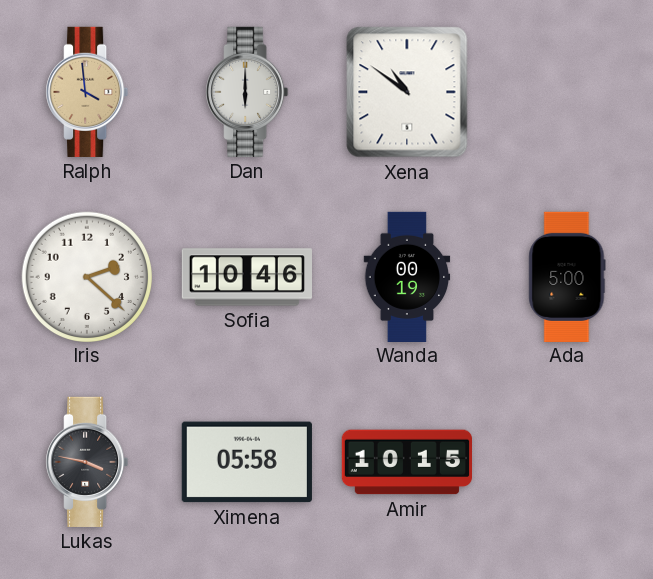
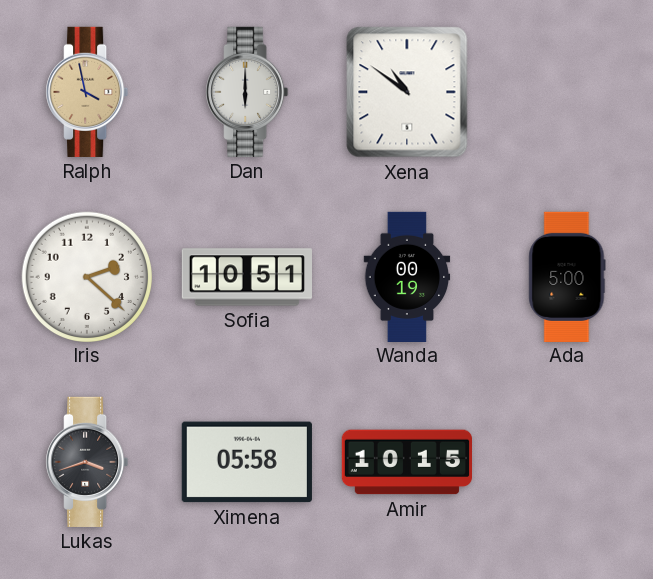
Ralph: 3:59 -> 3:58
Sofia: 10:46 -> 10:51
Lukas: 3:47 -> 3:42
